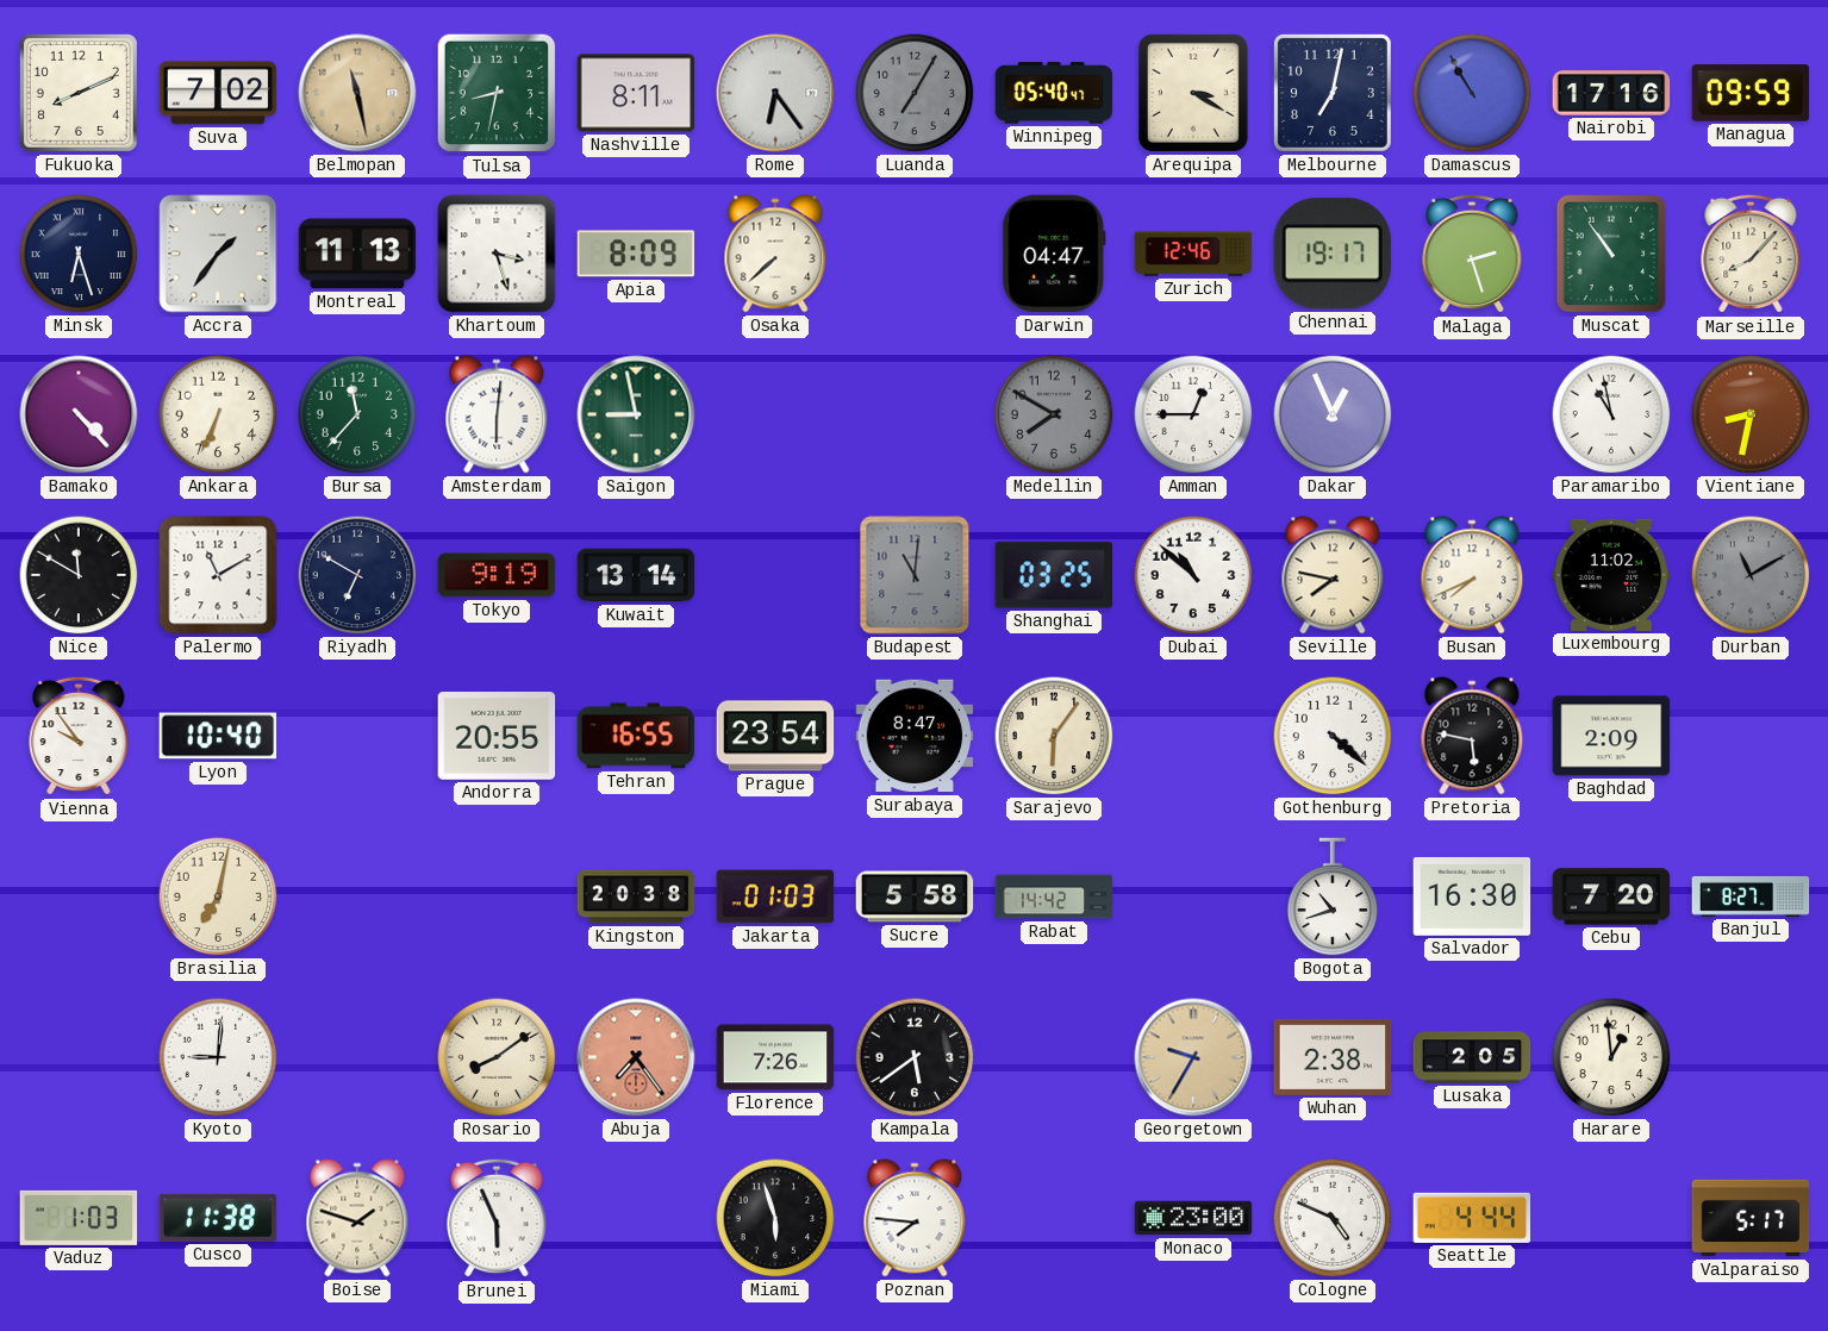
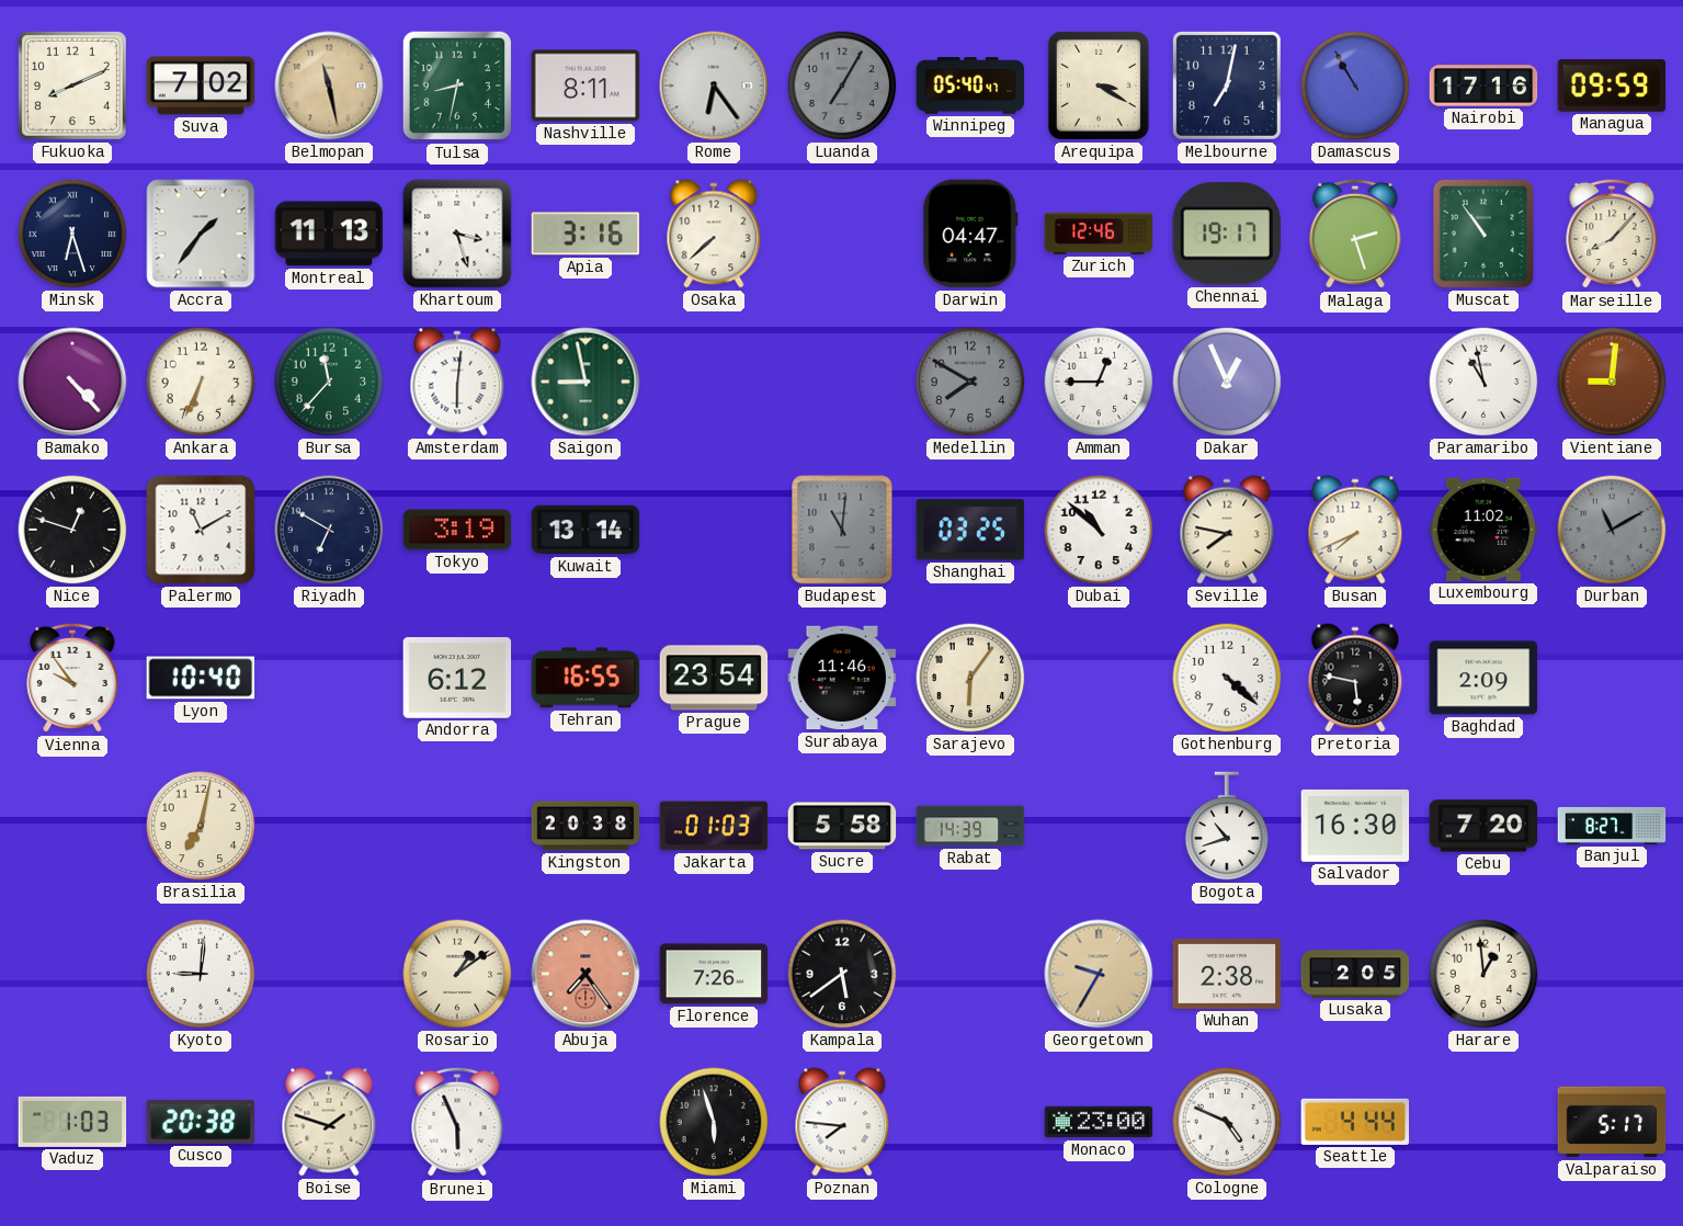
Apia: 8:09 -> 3:16
Vientiane: 8:32 -> 9:01
Nice: 11:50 -> 12:48
Tokyo: 9:19 -> 3:19
Andorra: 20:55 -> 6:12
Surabaya: 8:47 -> 11:46
Rabat: 14:42 -> 14:39
Rosario: 8:09 -> 1:09
Cusco: 11:38 -> 20:38
